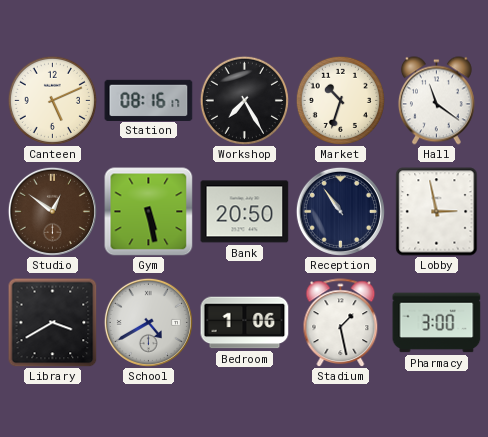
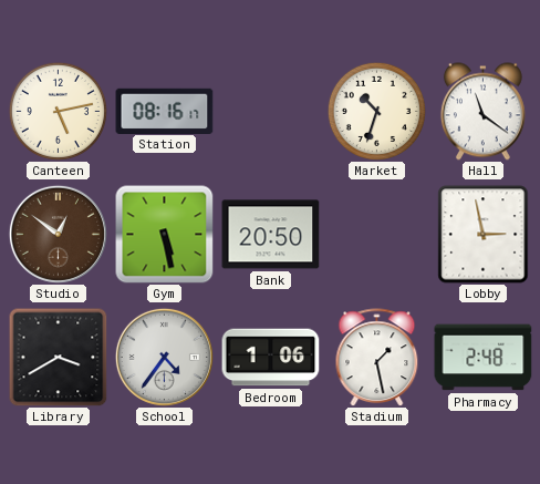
Canteen: 5:11 -> 5:13
Workshop: 7:25 -> none
Reception: 10:54 -> none
School: 4:40 -> 4:36
Pharmacy: 3:00 -> 2:48
